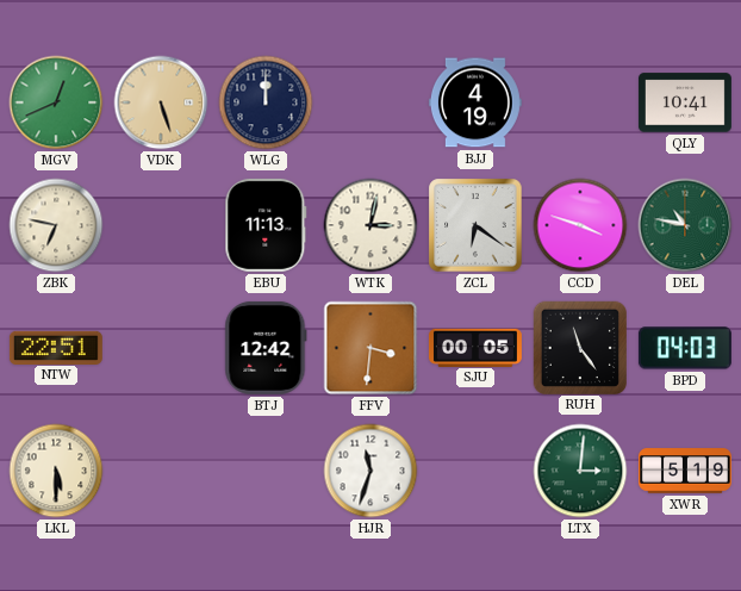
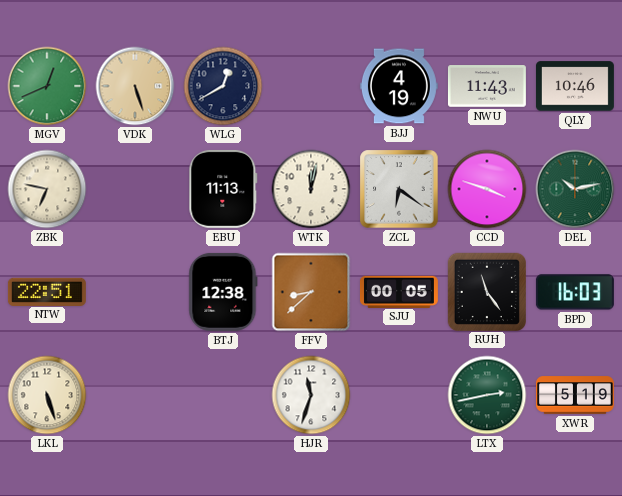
WLG: 12:00 -> 12:40
NWU: none -> 11:43
QLY: 10:41 -> 10:46
WTK: 3:02 -> 12:02
DEL: 10:47 -> 10:13
BTJ: 12:42 -> 12:38
FFV: 3:31 -> 8:38
BPD: 04:03 -> 16:03
LKL: 5:30 -> 5:27
LTX: 3:01 -> 2:43
